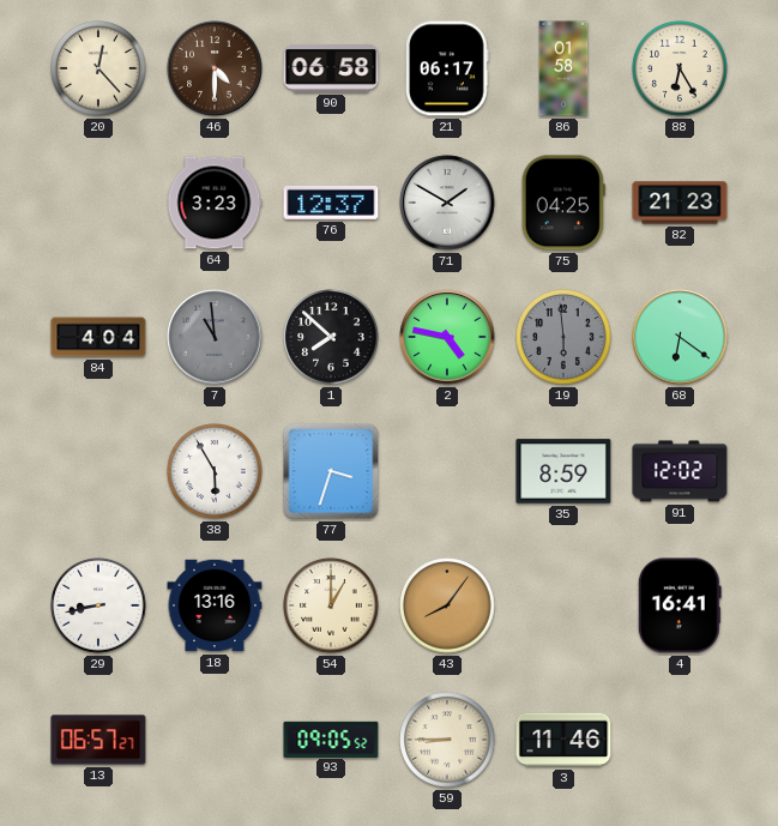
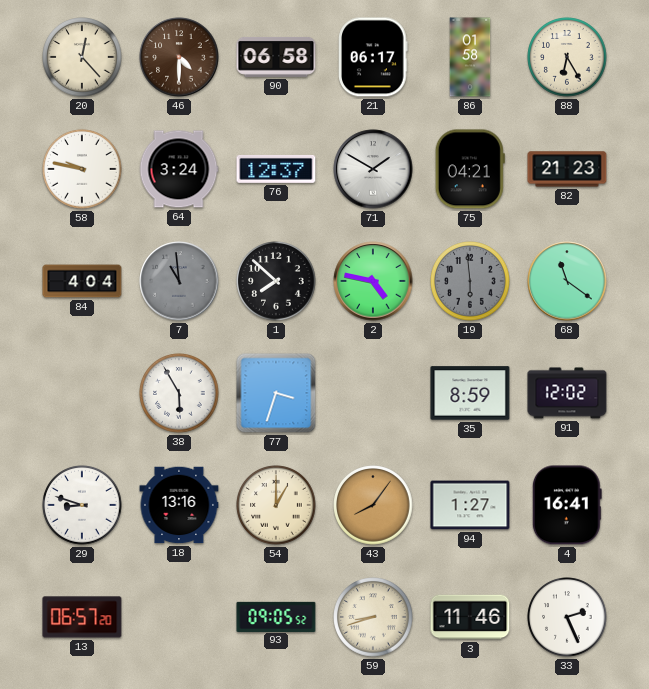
58: none -> 9:47
64: 3:23 -> 3:24
75: 04:25 -> 04:21
68: 6:21 -> 11:21
29: 8:43 -> 8:48
94: none -> 1:27
13: 06:57:27 -> 06:57:20
59: 8:45 -> 8:42
33: none -> 2:26
